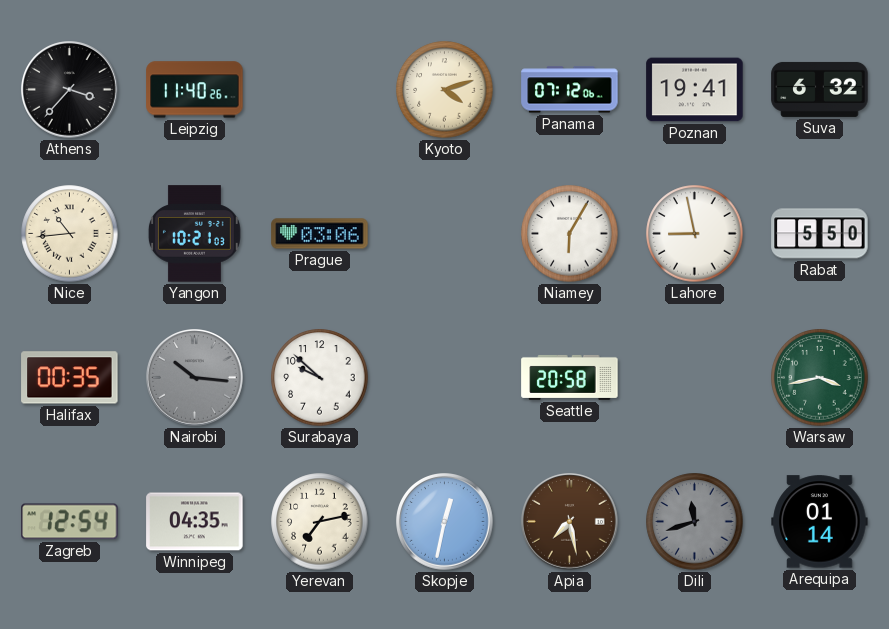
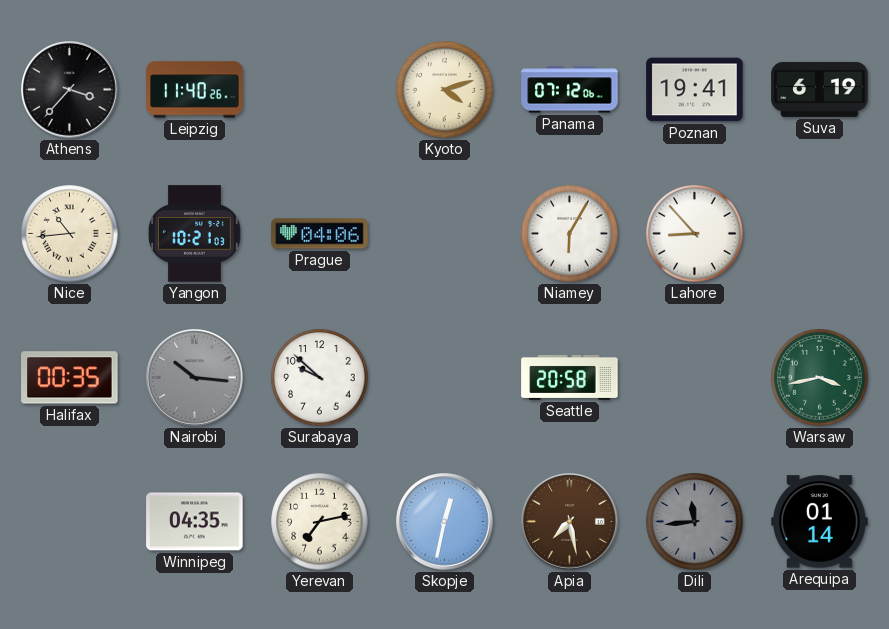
Suva: 6:32 -> 6:19
Prague: 03:06 -> 04:06
Lahore: 8:58 -> 8:53
Rabat: 5:50 -> none
Zagreb: 12:54 -> none
Dili: 11:42 -> 11:44
